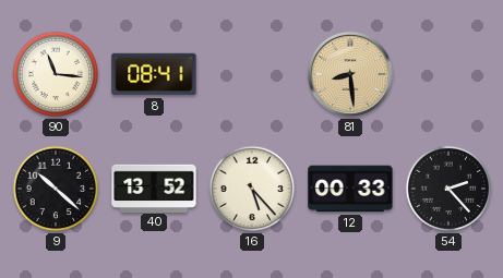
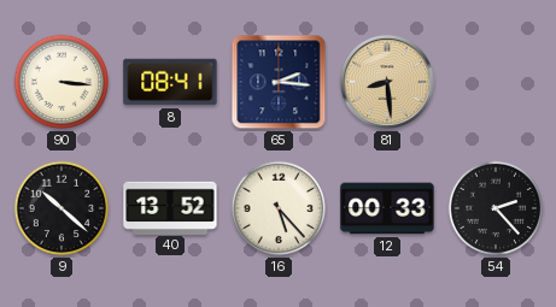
90: 11:16 -> 3:16
65: none -> 2:16
